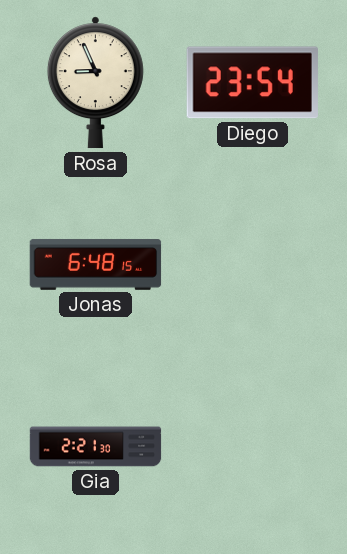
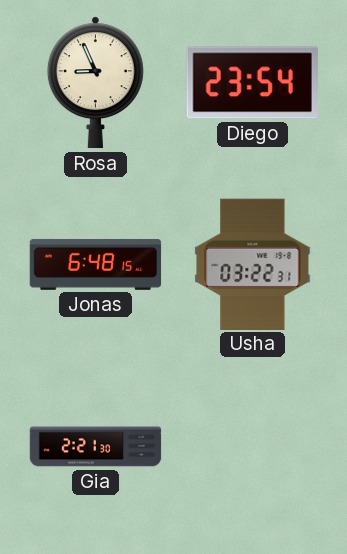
Usha: none -> 03:22
